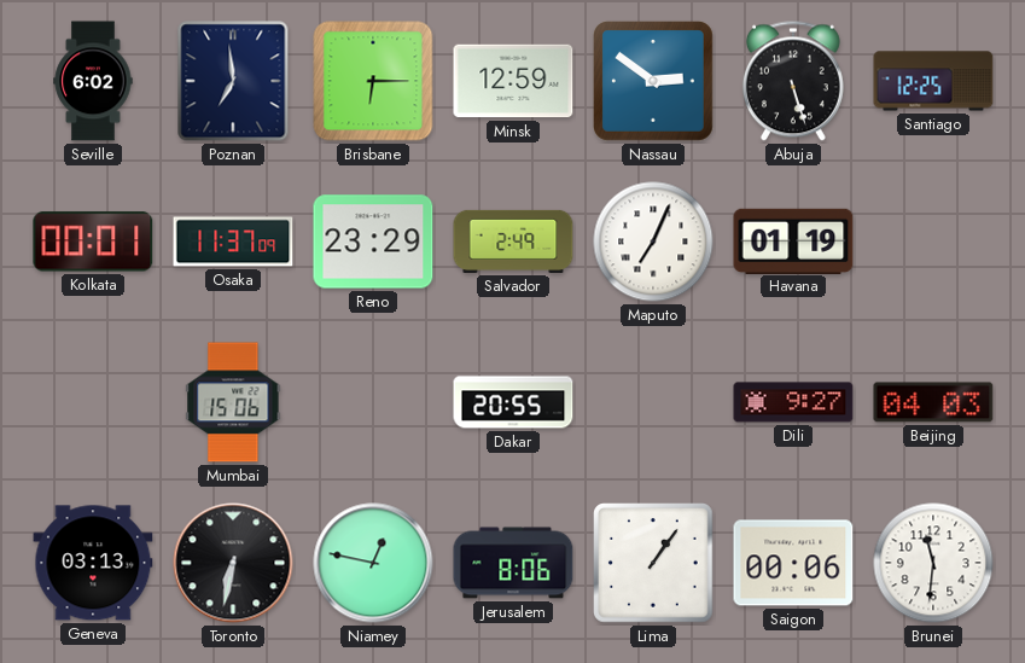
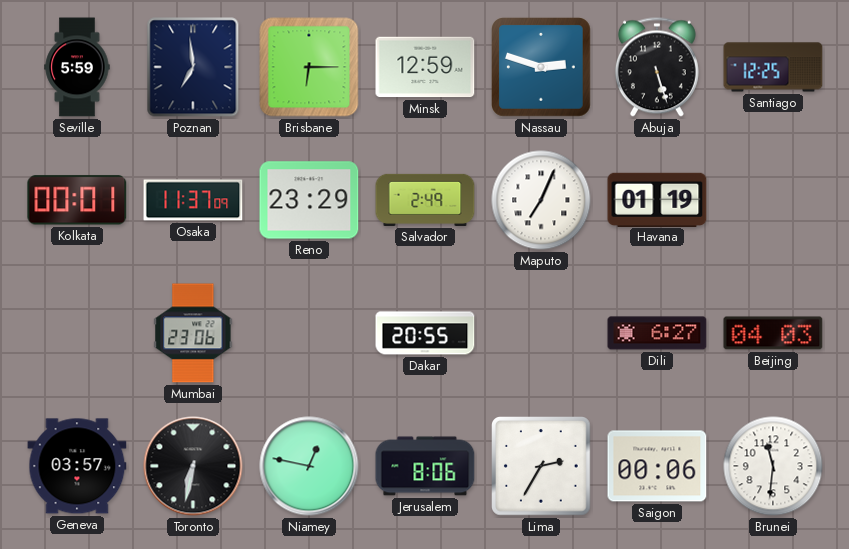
Seville: 6:02 -> 5:59
Nassau: 2:51 -> 2:48
Mumbai: 15:06 -> 23:06
Dili: 9:27 -> 6:27
Geneva: 03:13 -> 03:57
Lima: 1:06 -> 2:35
